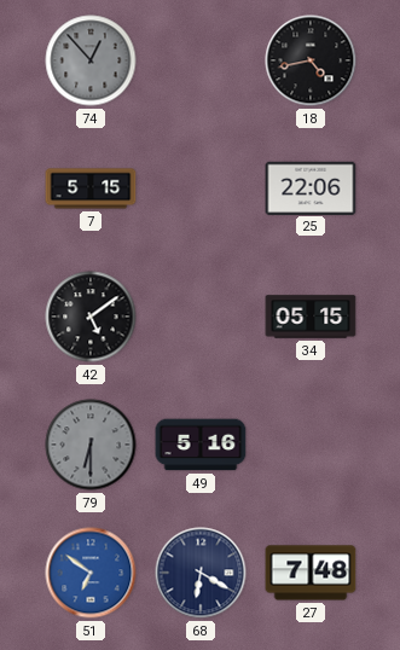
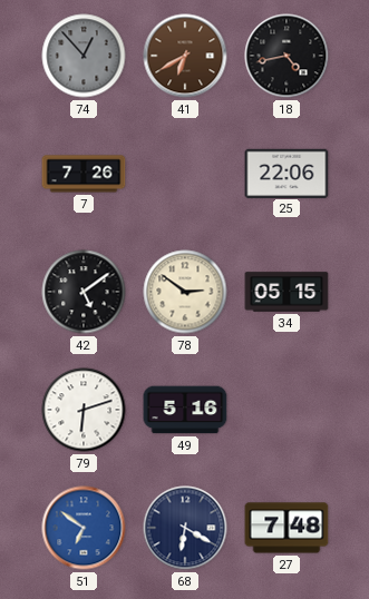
41: none -> 6:40
7: 5:15 -> 7:26
78: none -> 2:51
79: 6:30 -> 6:12
79 dial: grey -> white
